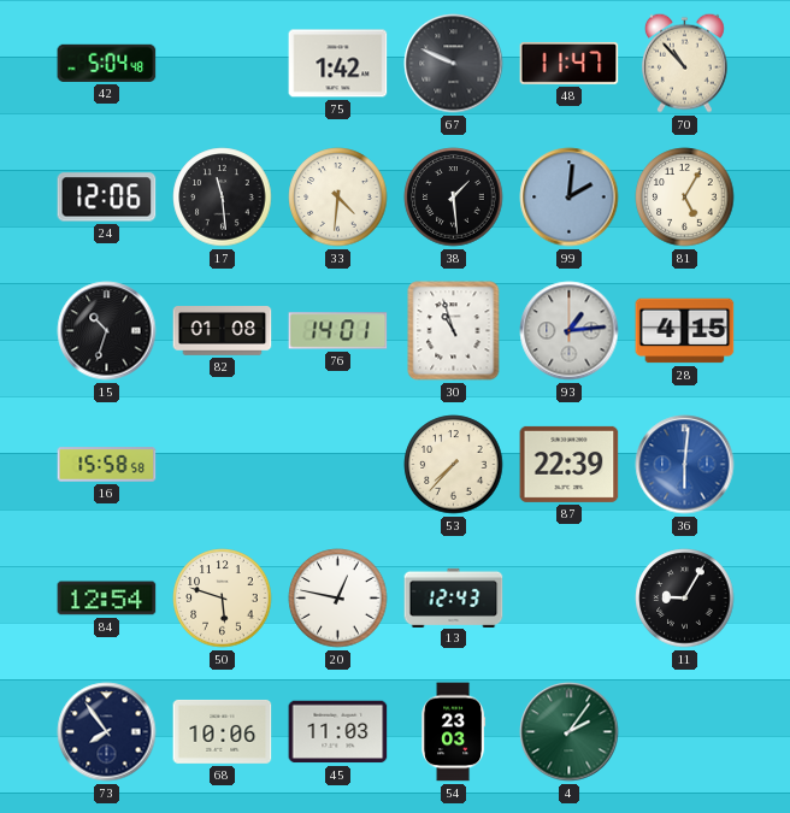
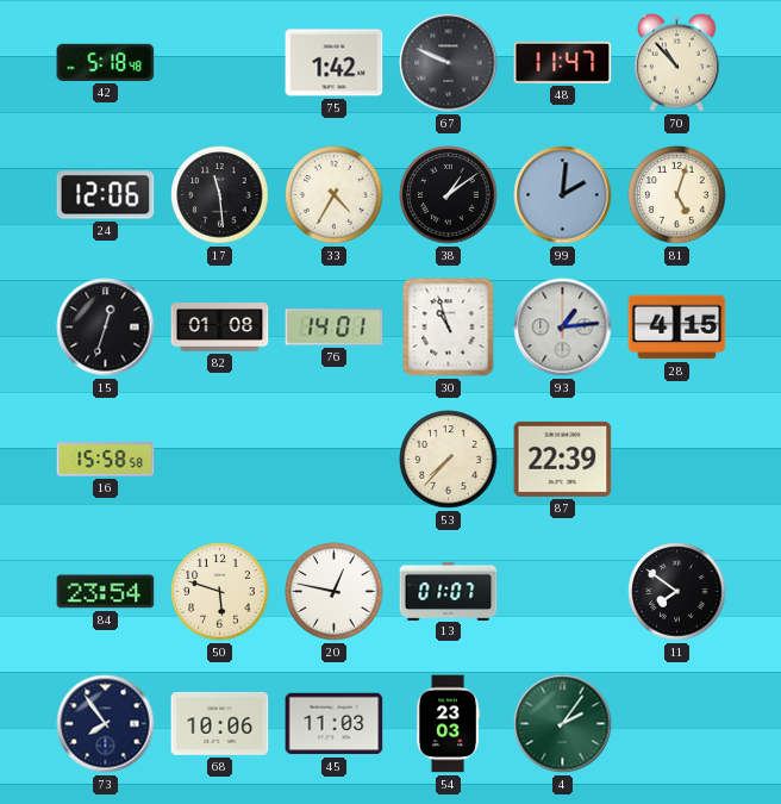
42: 5:04 -> 5:18
33: 4:31 -> 4:35
38: 1:29 -> 1:09
81: 5:05 -> 5:03
15: 10:33 -> 12:33
36: 6:01 -> none
84: 12:54 -> 23:54
13: 12:43 -> 01:07
11: 9:05 -> 7:51
